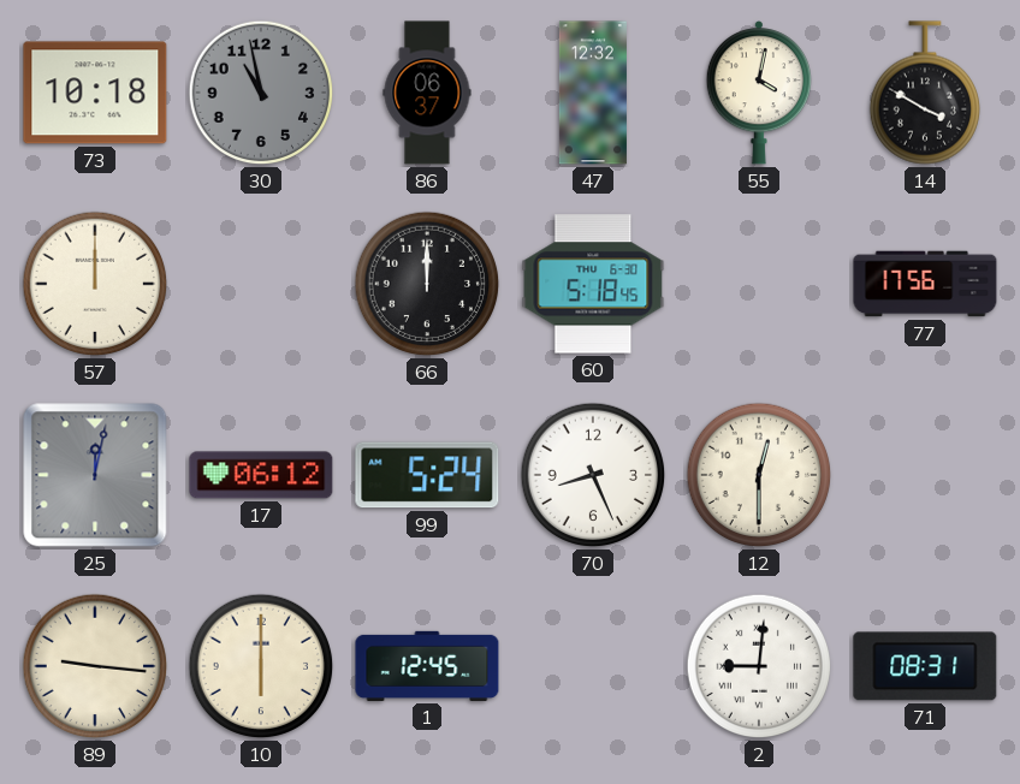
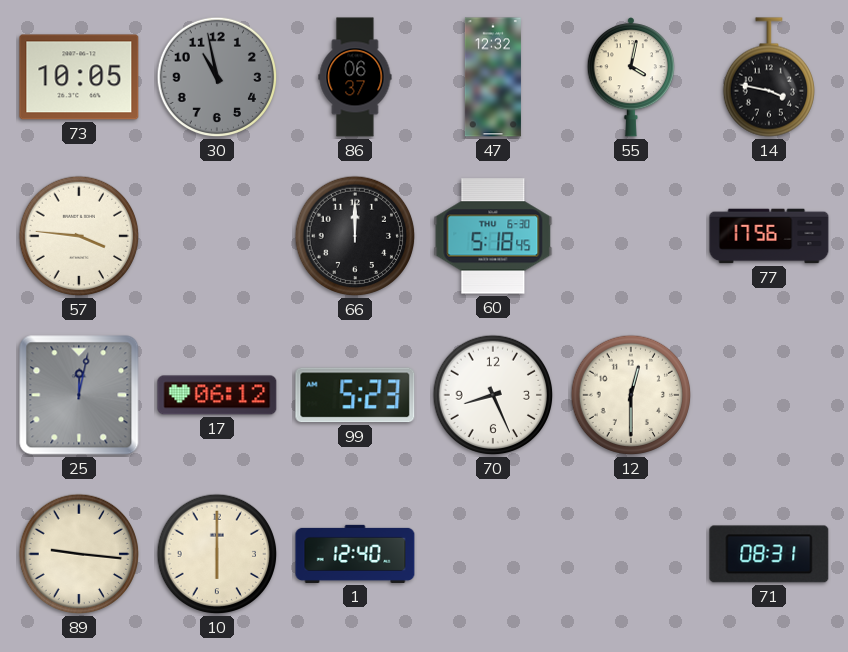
73: 10:18 -> 10:05
14: 3:50 -> 3:47
57: 12:00 -> 3:46
99: 5:24 -> 5:23
1: 12:45 -> 12:40
2: 9:01 -> none
